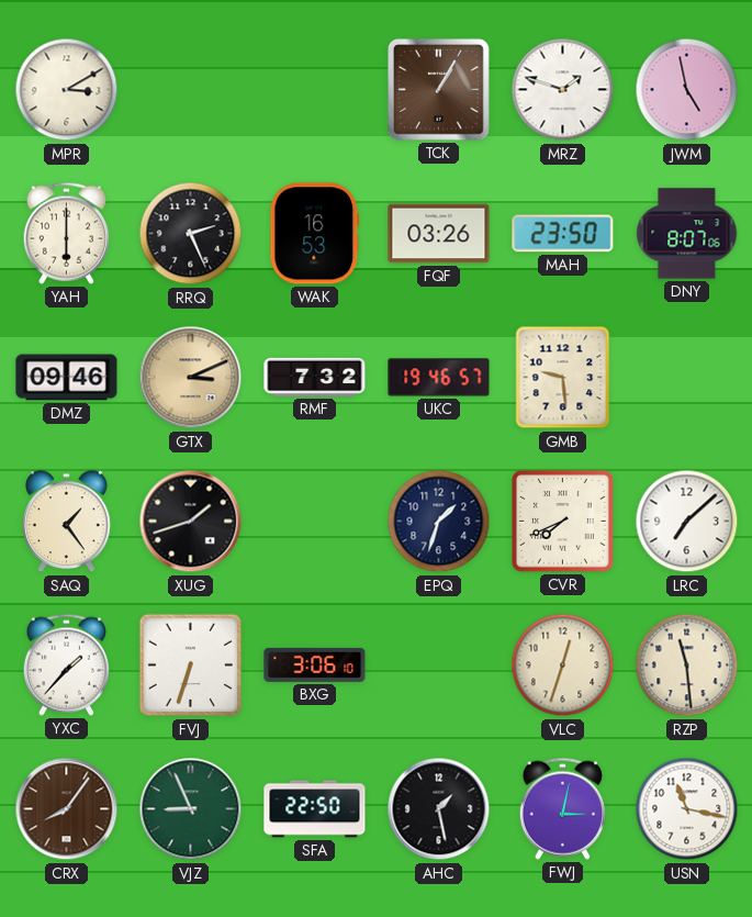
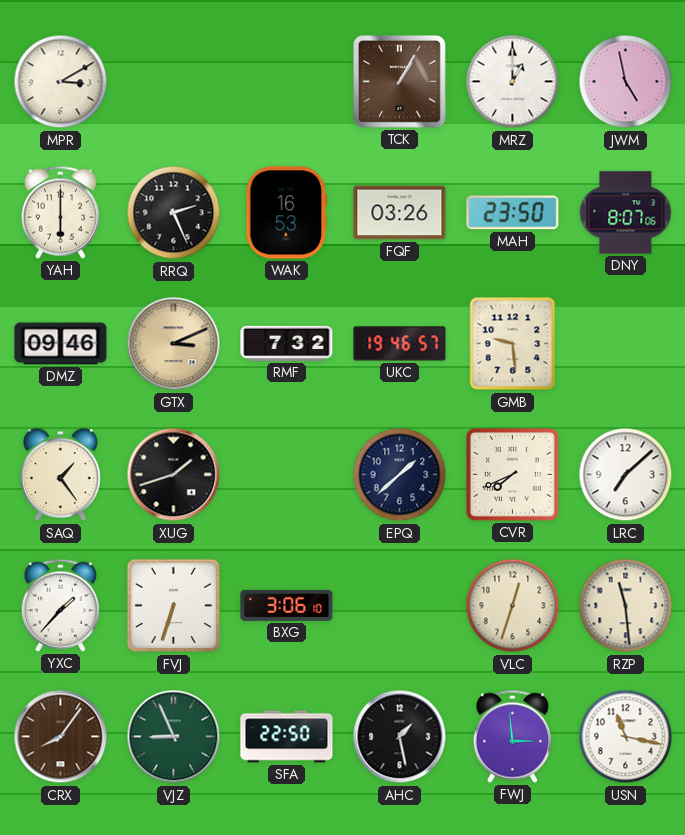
MRZ: 1:48 -> 1:00
EPQ: 1:33 -> 1:38
FWJ: 3:02 -> 2:59
